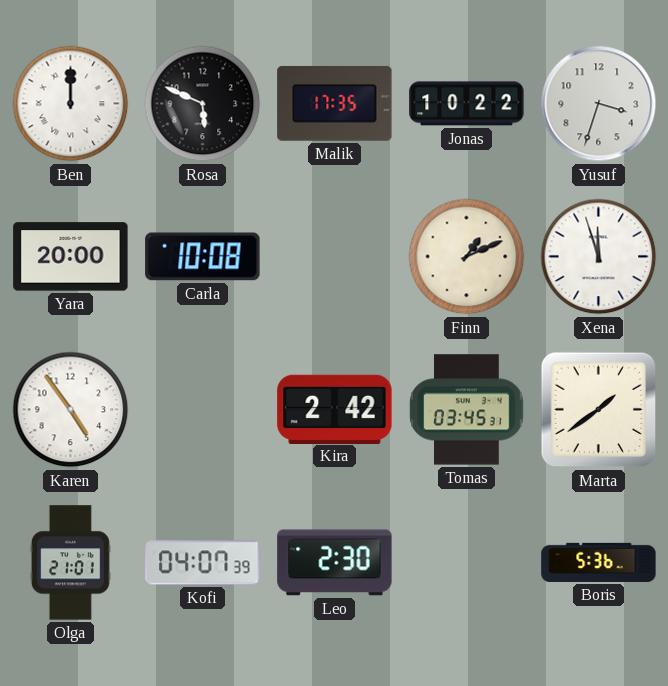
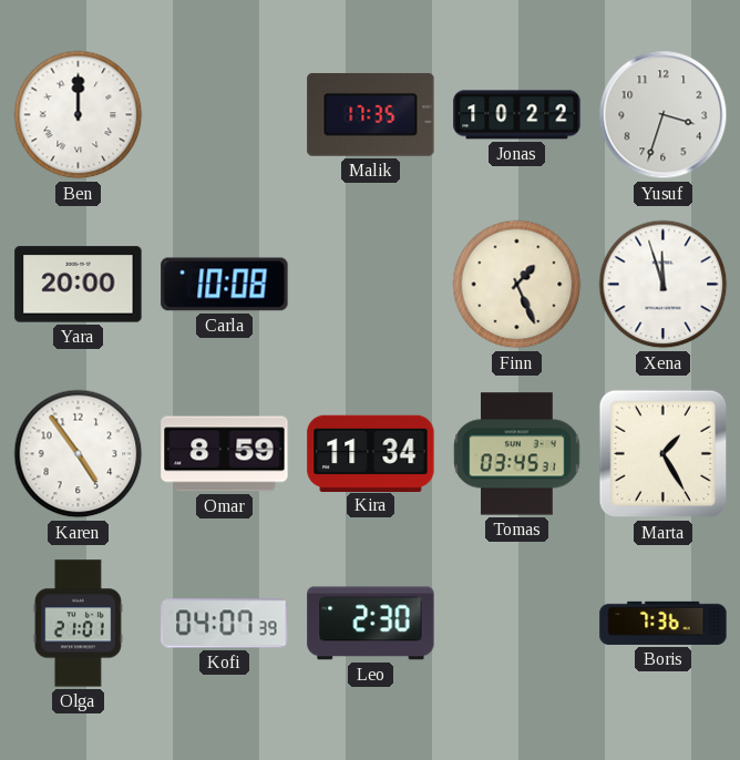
Rosa: 5:49 -> none
Finn: 1:11 -> 1:26
Omar: none -> 8:59
Kira: 2:42 -> 11:34
Marta: 1:39 -> 1:25
Boris: 5:36 -> 7:36
